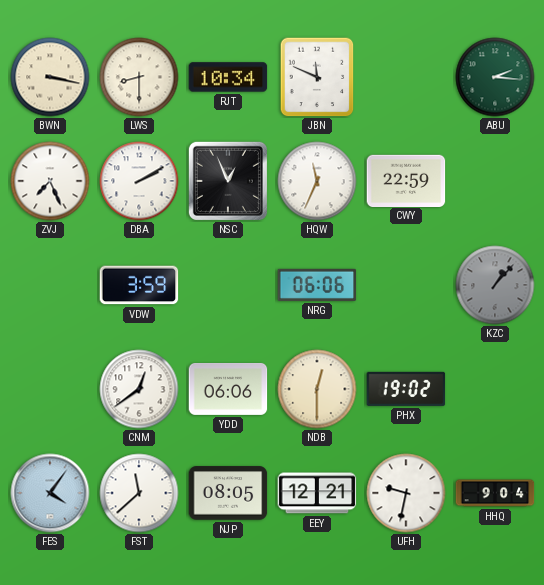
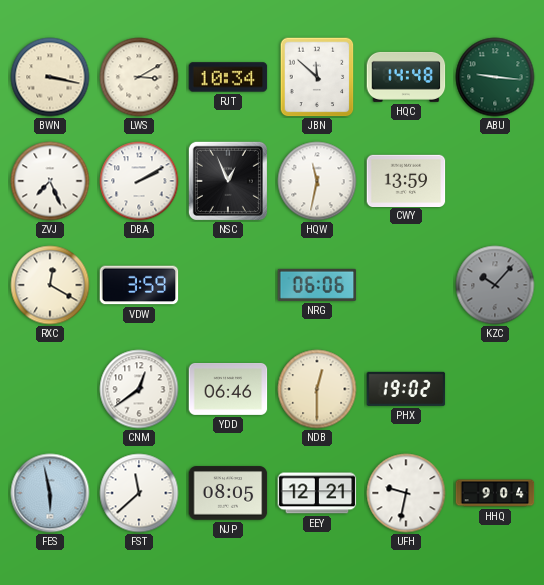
LWS: 8:30 -> 3:10
JBN: 11:49 -> 11:52
HQC: none -> 14:48
ABU: 2:16 -> 9:16
HQW: 11:34 -> 11:32
CWY: 22:59 -> 13:59
RXC: none -> 12:20
KZC: 1:07 -> 10:07
YDD: 06:06 -> 06:46
FES: 4:06 -> 5:58
